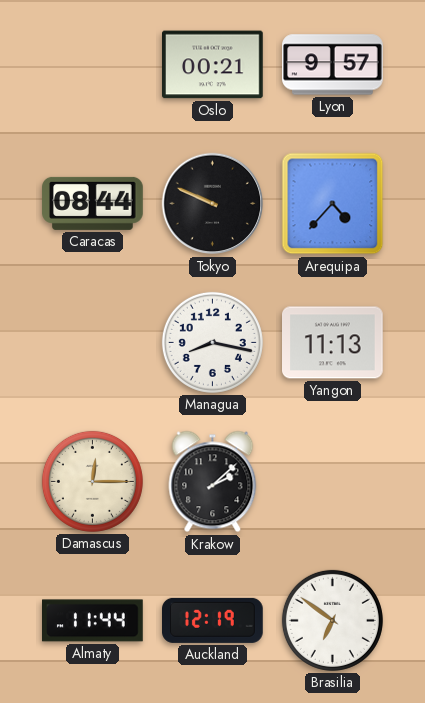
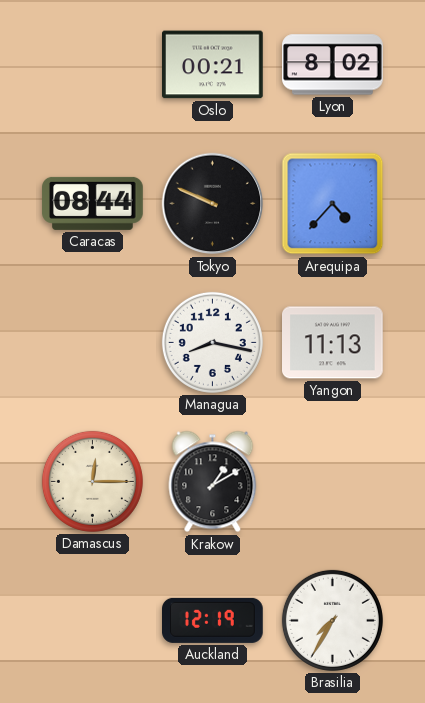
Lyon: 9:57 -> 8:02
Krakow: 2:08 -> 1:10
Almaty: 11:44 -> none
Brasilia: 6:51 -> 7:35
